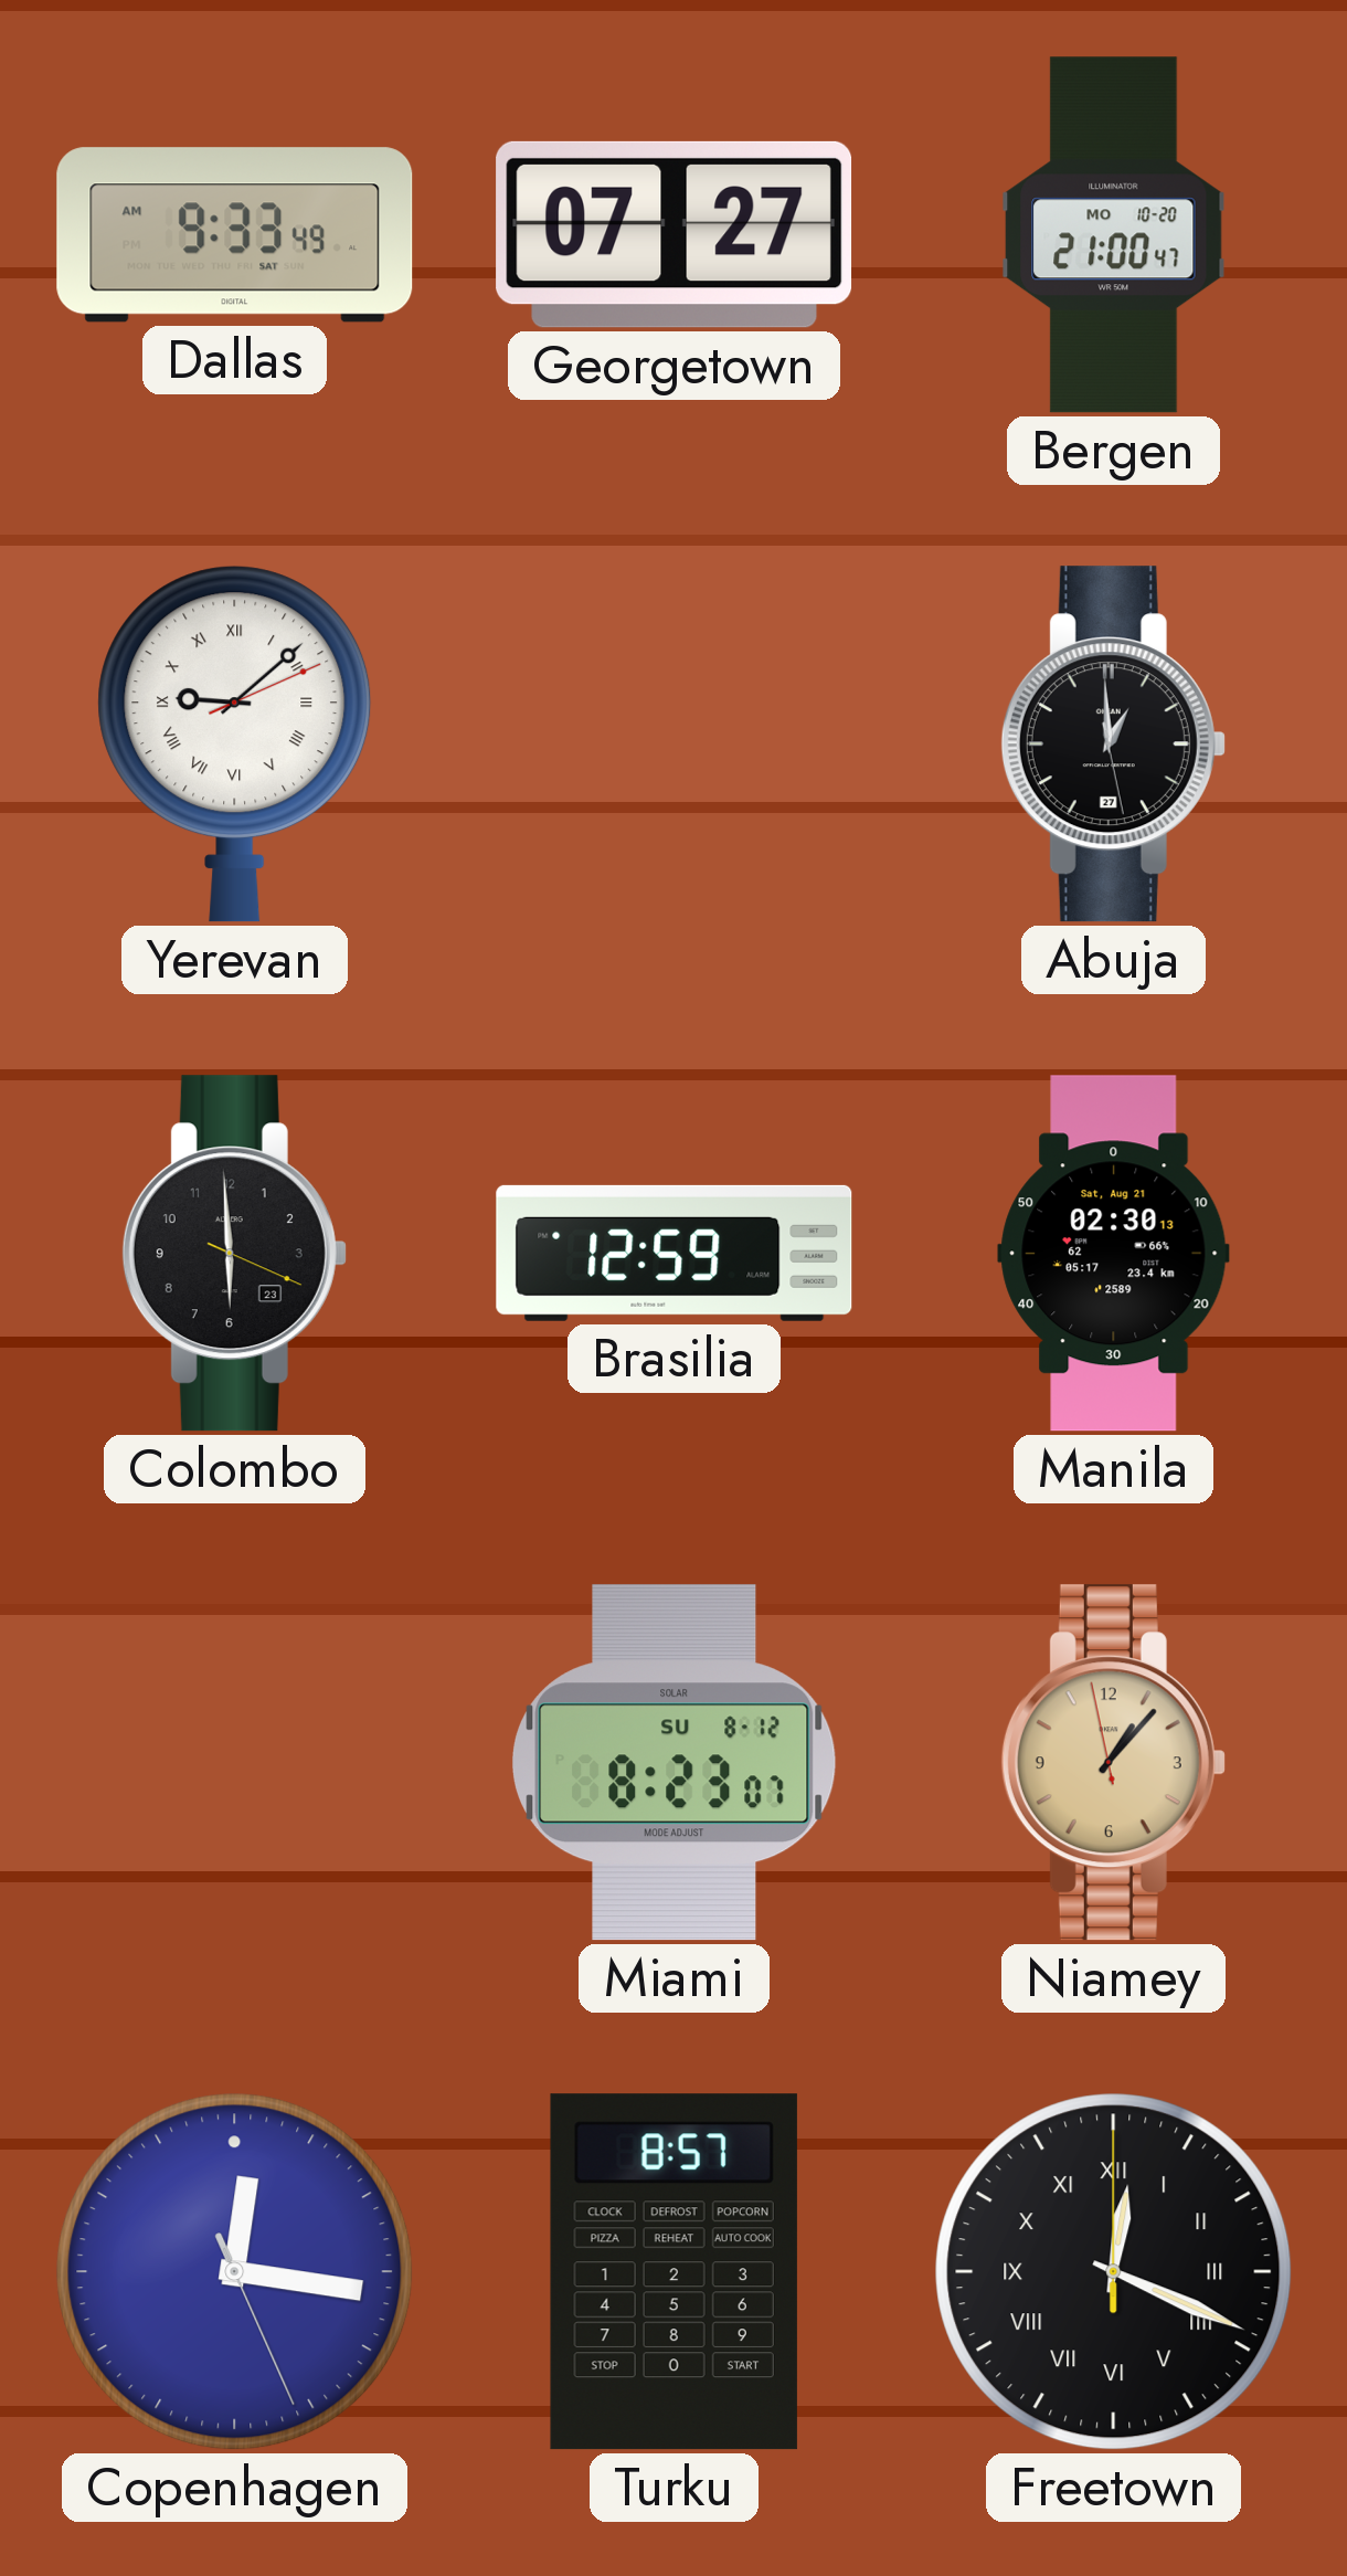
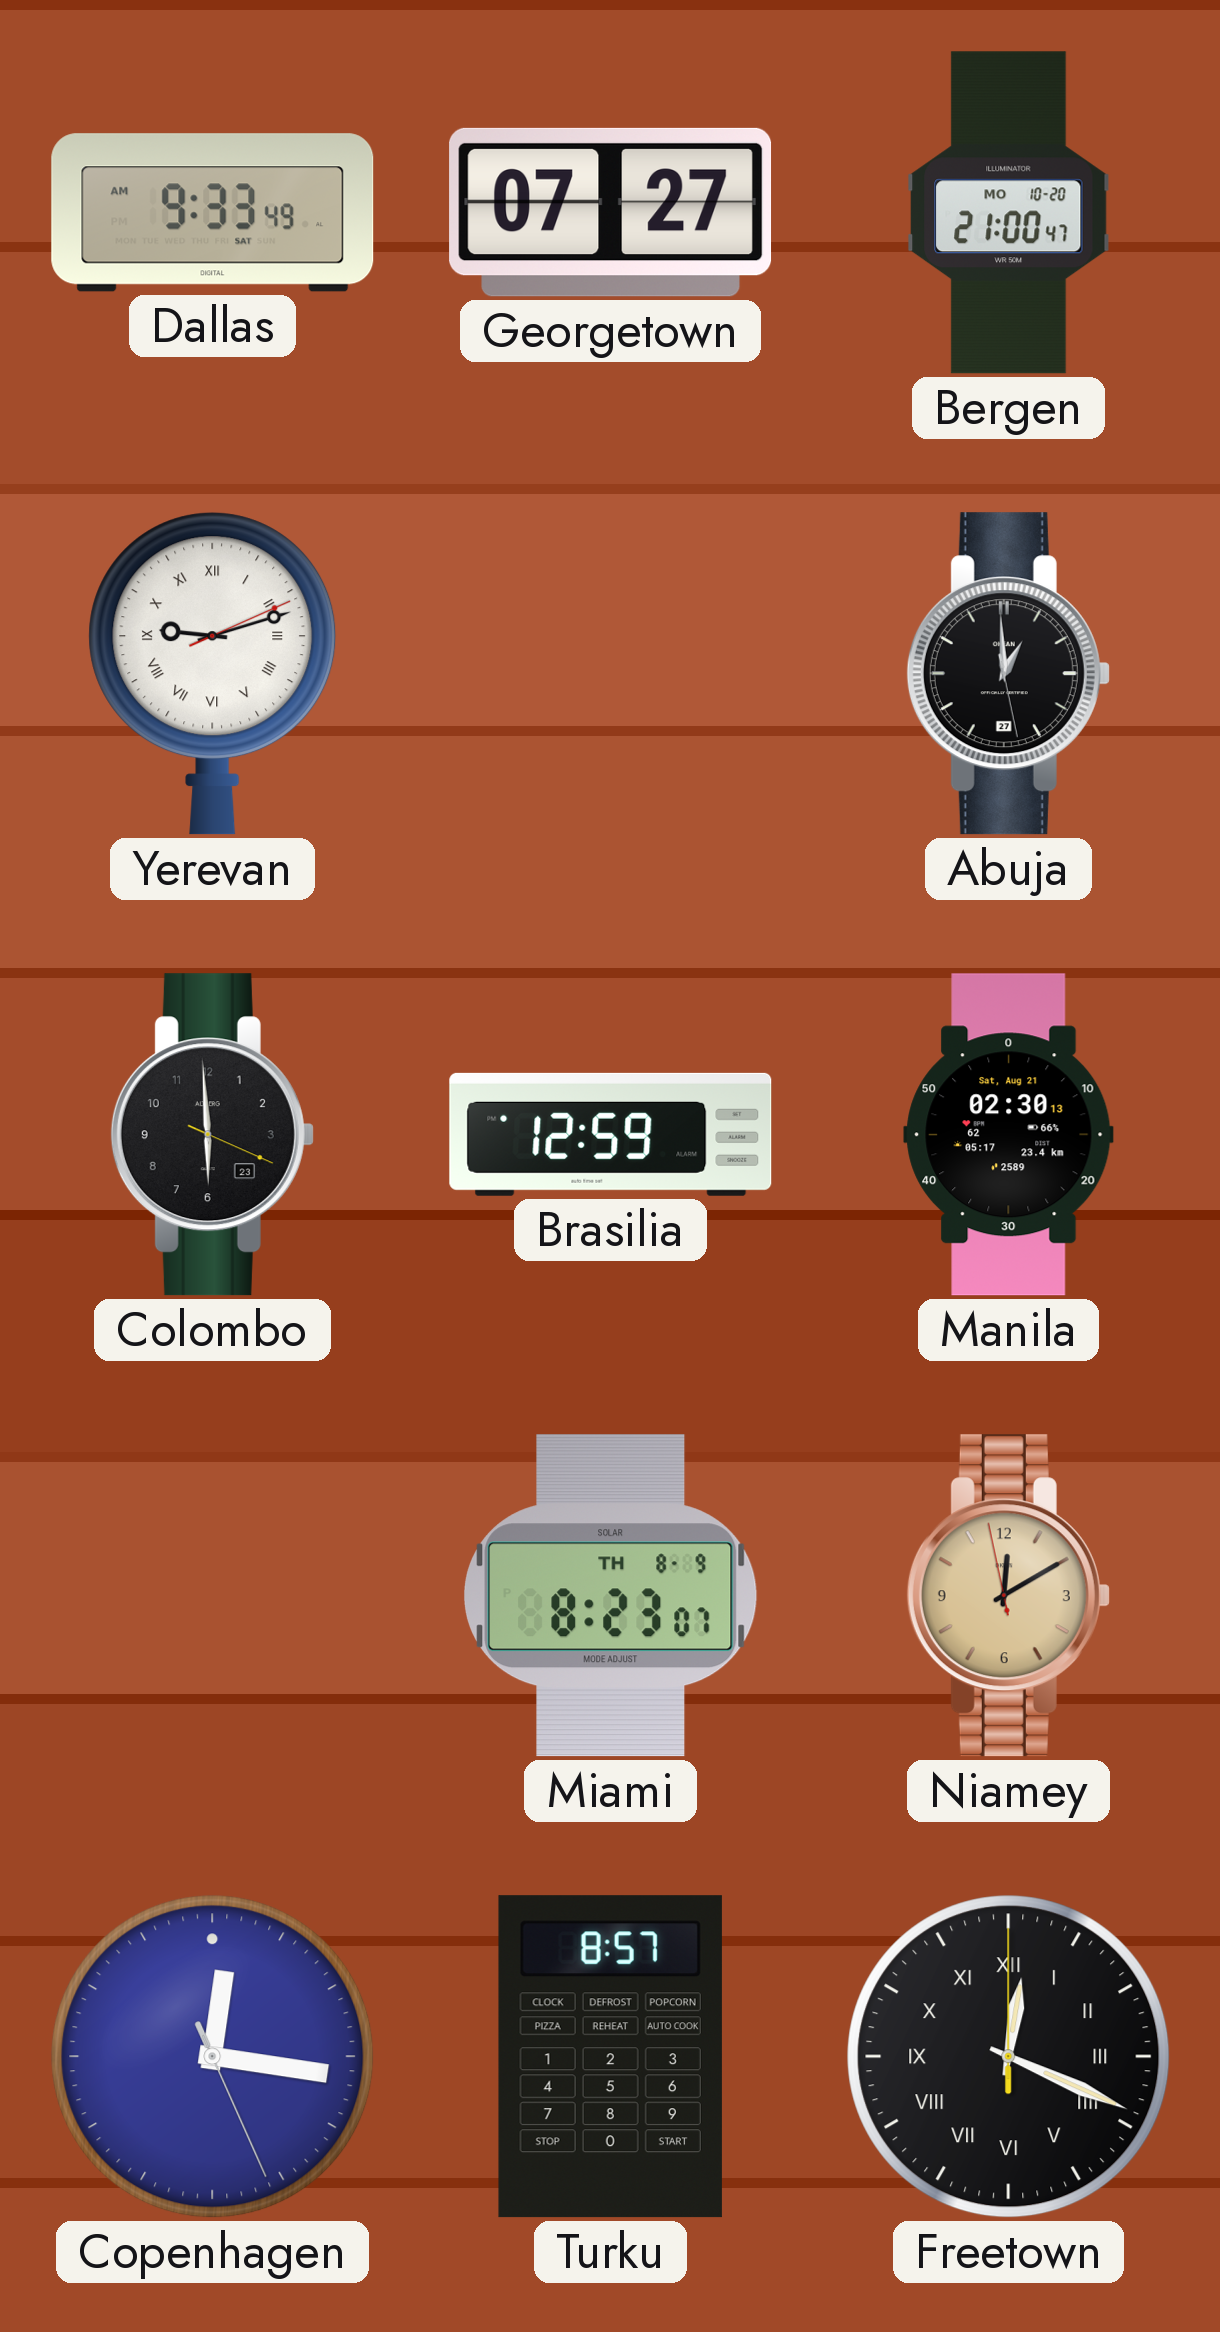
Yerevan: 9:08 -> 9:12
Miami date: SU 8-12 -> TH 8-9
Niamey: 1:06 -> 12:09
